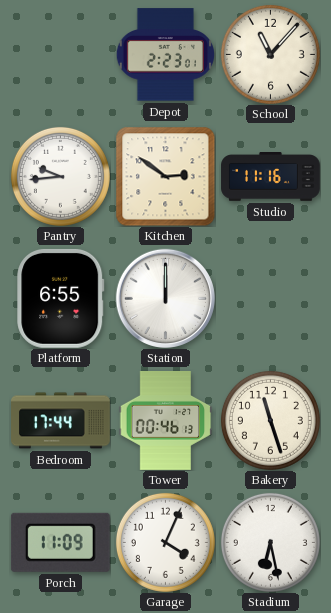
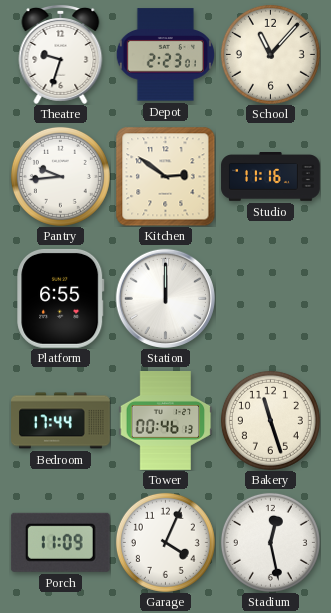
Theatre: none -> 9:33
Stadium: 6:28 -> 12:28
